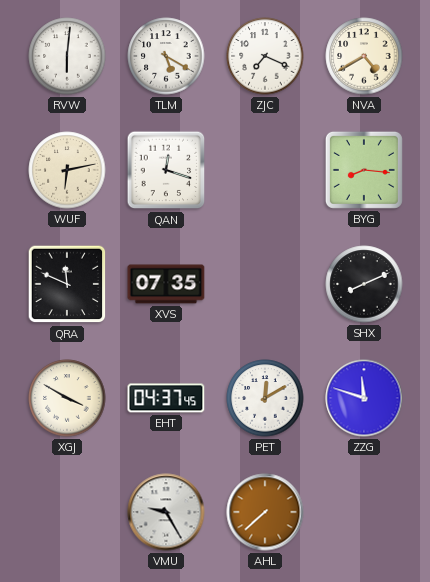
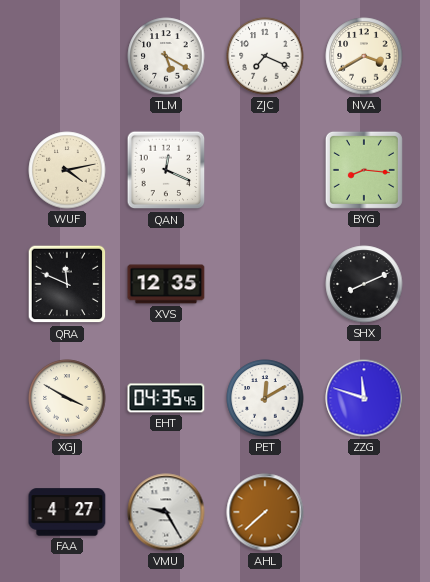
RVW: 6:01 -> none
NVA: 4:40 -> 3:40
WUF: 6:13 -> 4:13
QAN: 12:18 -> 12:19
XVS: 07:35 -> 12:35
EHT: 04:37 -> 04:35
FAA: none -> 4:27
